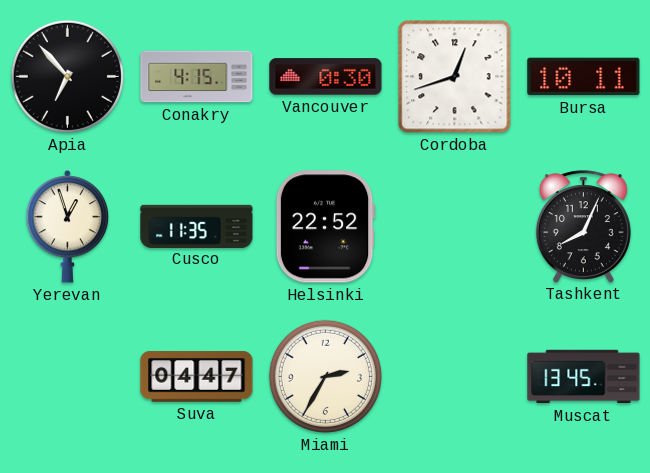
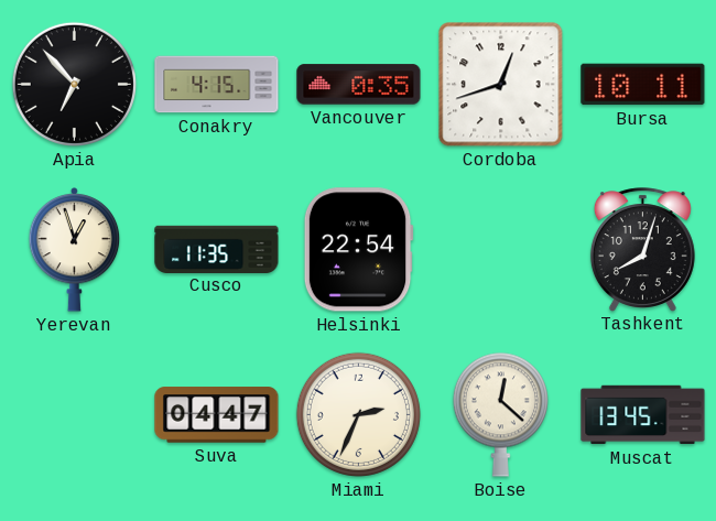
Vancouver: 0:30 -> 0:35
Helsinki: 22:52 -> 22:54
Tashkent: 8:04 -> 8:03
Miami: 2:35 -> 2:34
Boise: none -> 12:22
